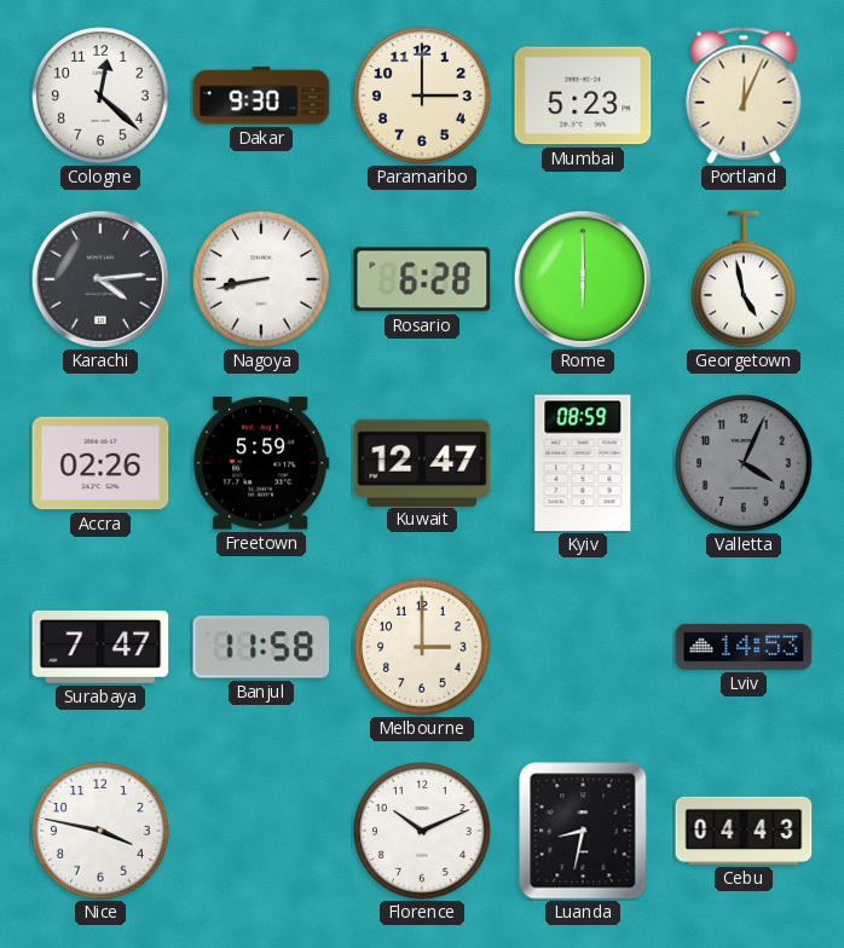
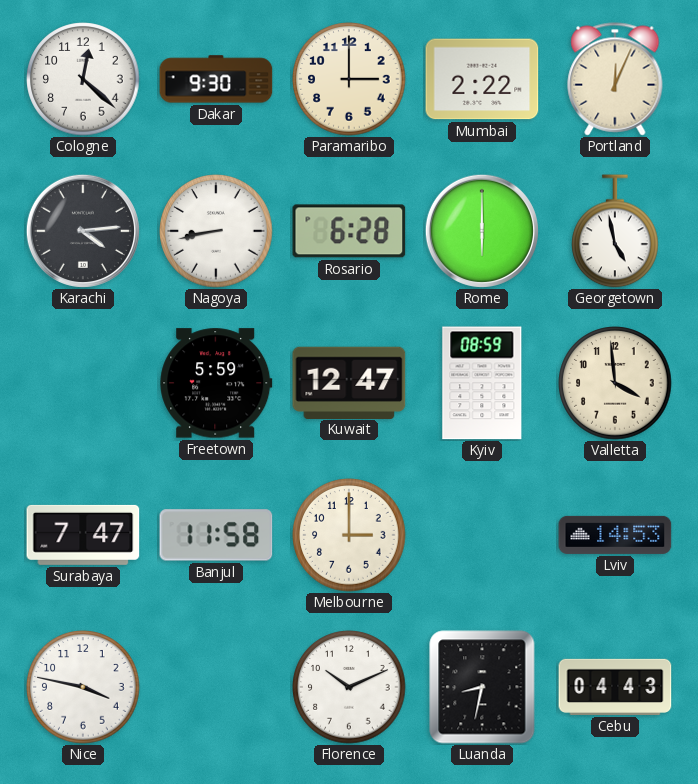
Mumbai: 5:23 -> 2:22
Accra: 02:26 -> none
Valletta: 4:04 -> 3:59
Valletta dial: grey -> cream
